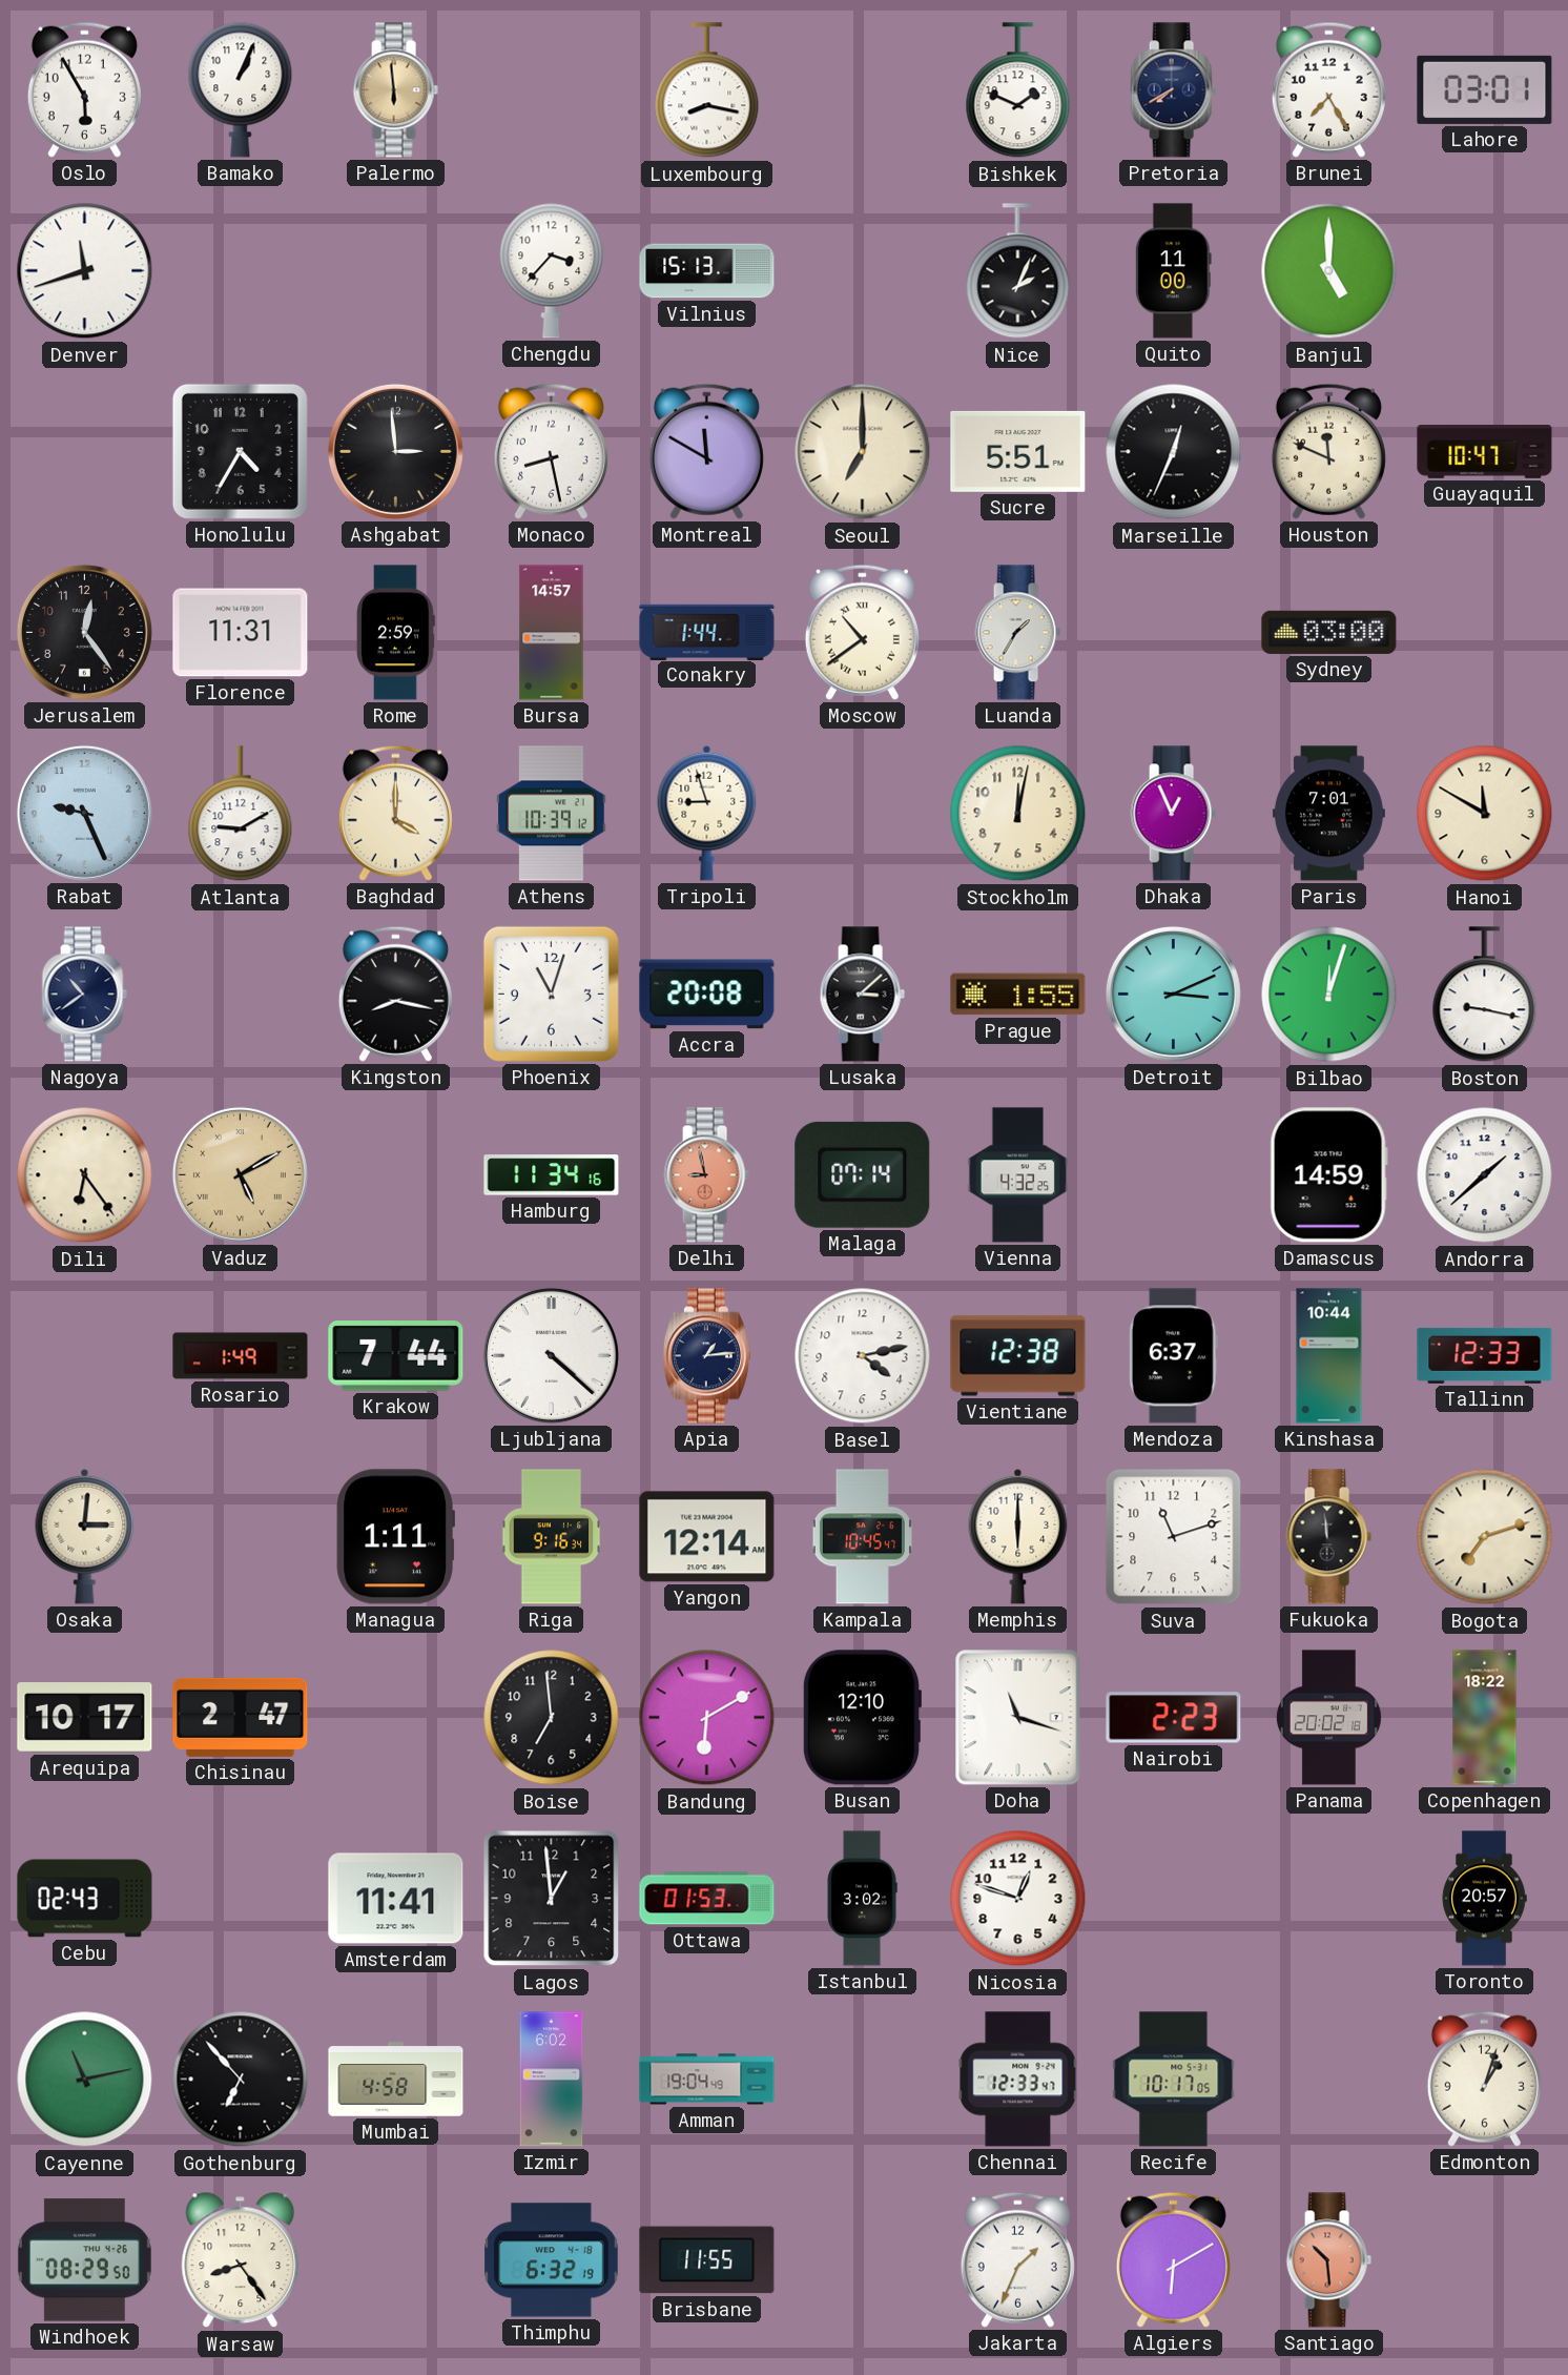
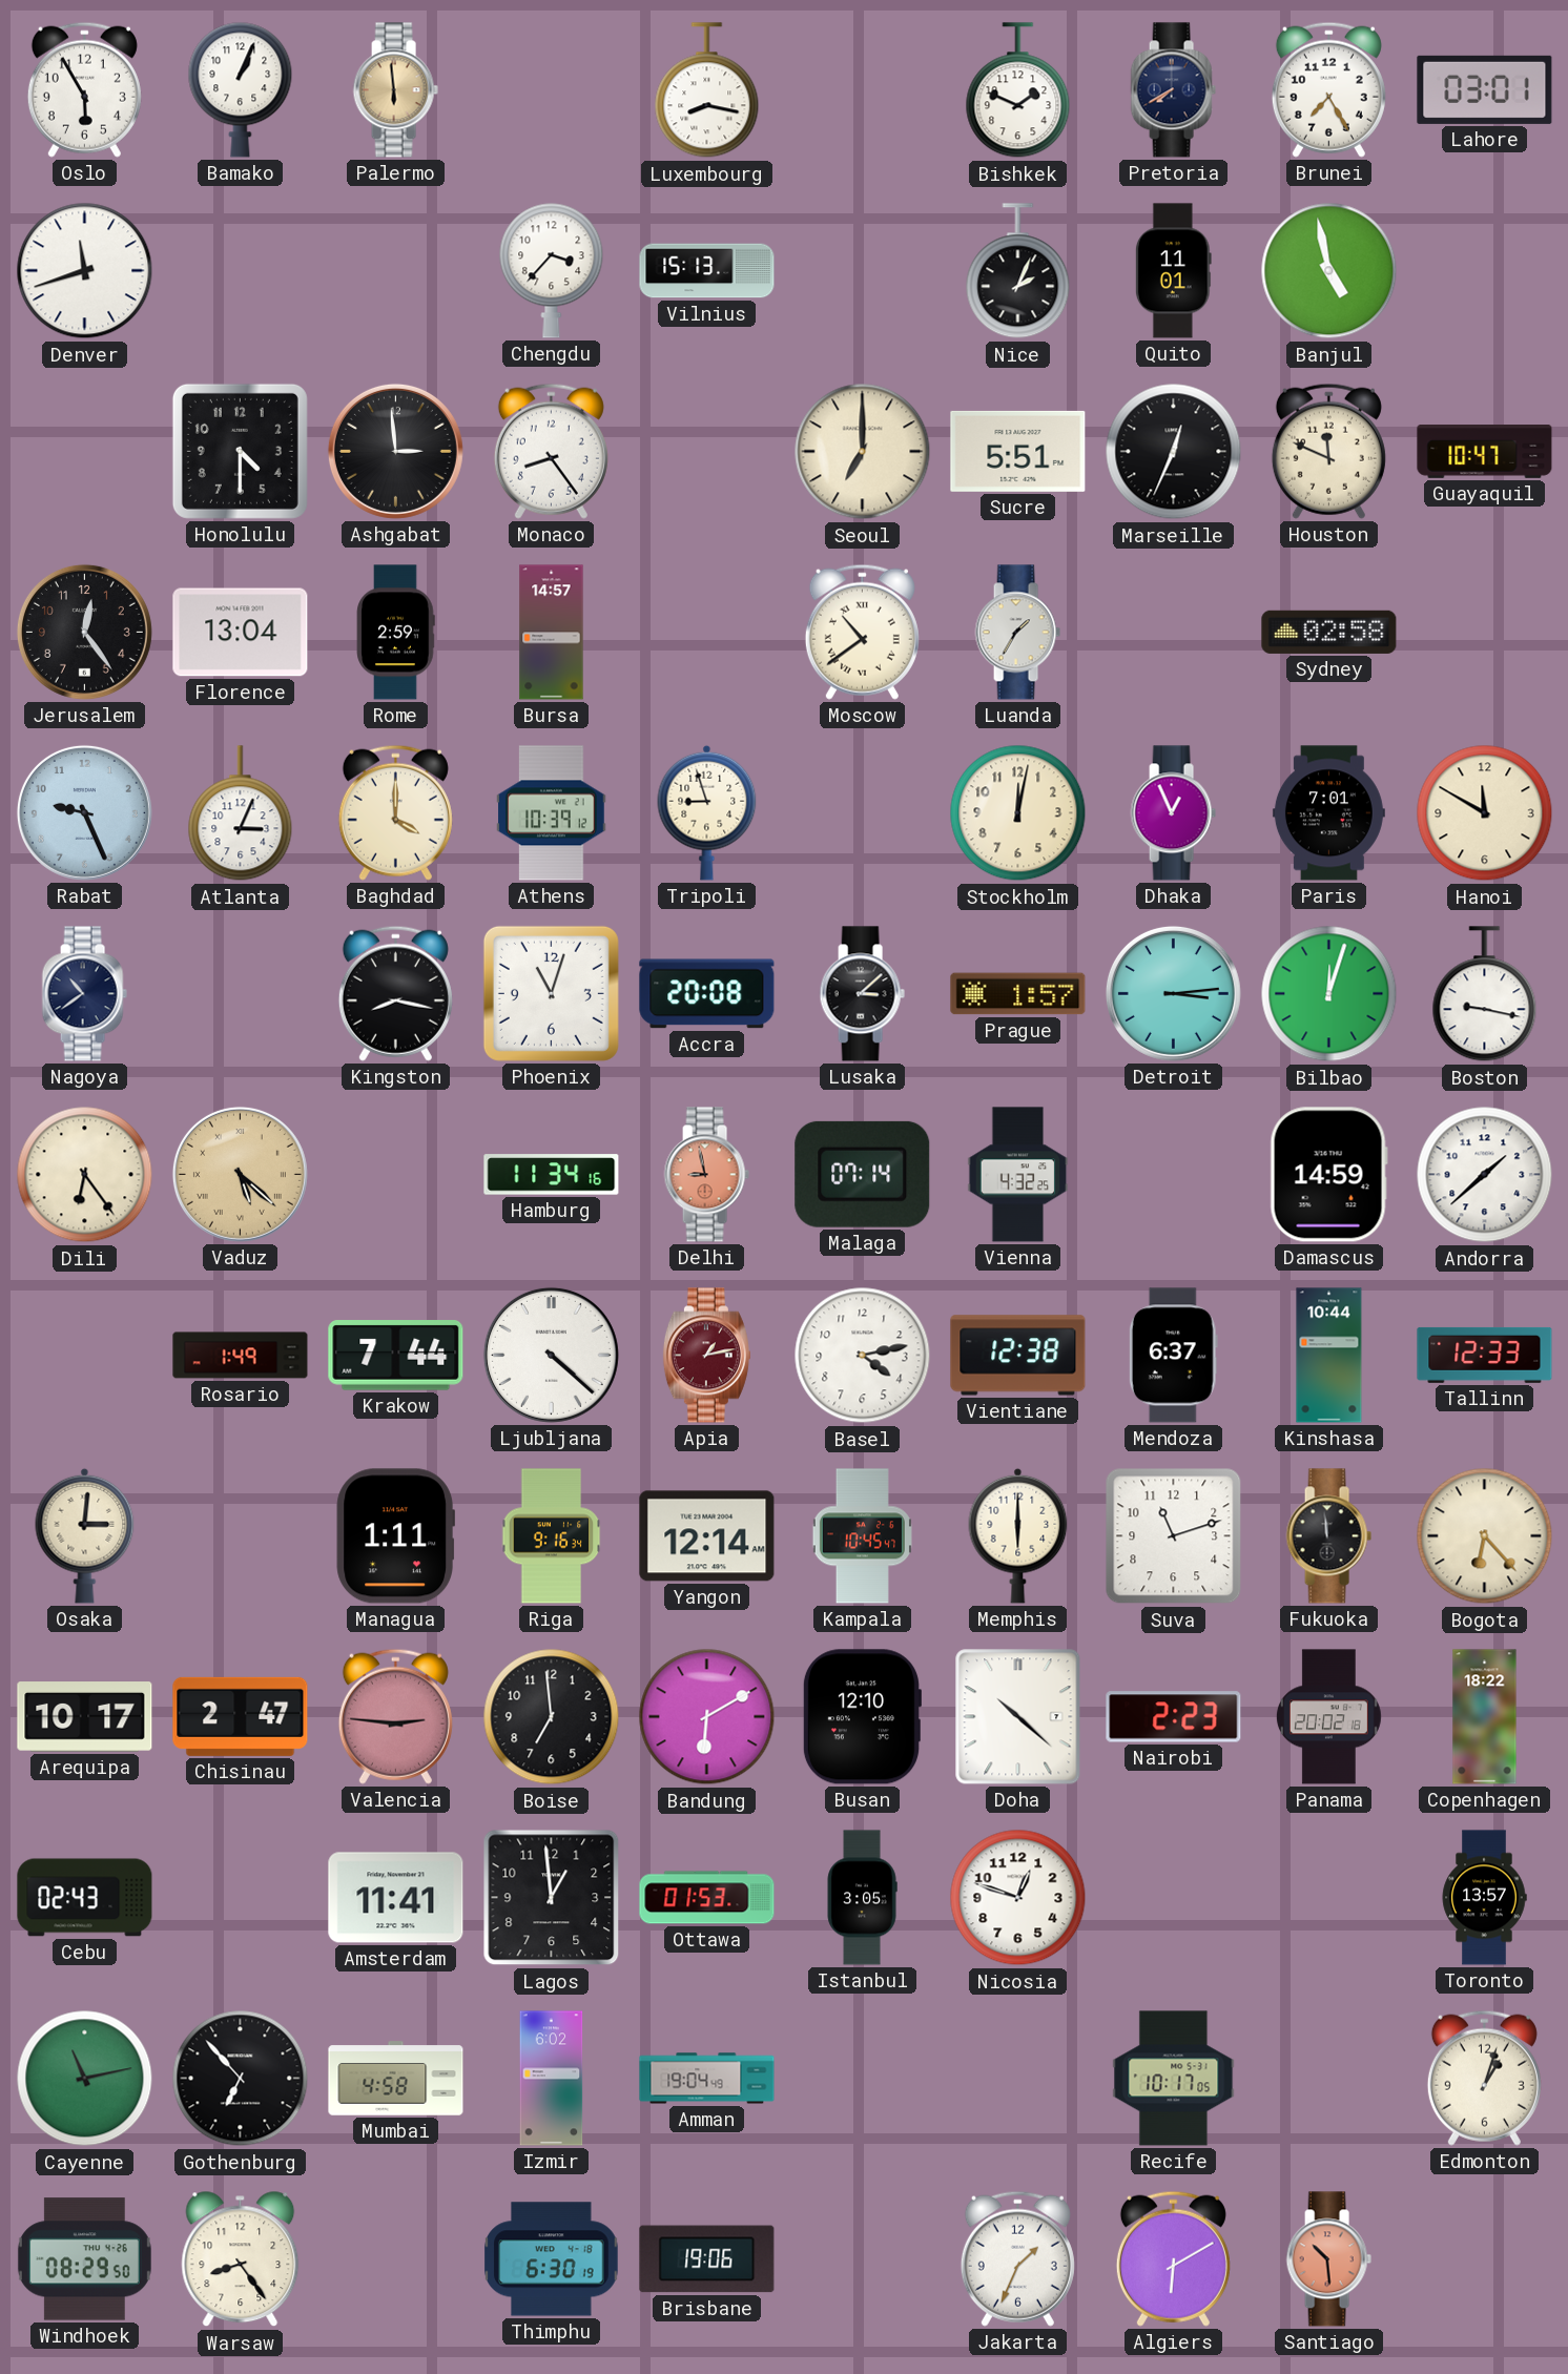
Quito: 11:00 -> 11:01
Banjul: 5:00 -> 4:58
Honolulu: 4:35 -> 4:30
Monaco: 8:28 -> 8:24
Montreal: 11:50 -> none
Florence: 11:31 -> 13:04
Conakry: 1:44 -> none
Sydney: 03:00 -> 02:58
Atlanta: 9:10 -> 3:04
Prague: 1:55 -> 1:57
Detroit: 3:11 -> 3:14
Vaduz: 5:10 -> 5:22
Apia: 1:14 -> 1:13
Apia dial: navy -> burgundy
Bogota: 7:12 -> 6:23
Valencia: none -> 2:46
Doha: 11:18 -> 10:22
Istanbul: 3:02 -> 3:05
Toronto: 20:57 -> 13:57
Chennai: 12:33 -> none
Thimphu: 6:32 -> 6:30
Brisbane: 11:55 -> 19:06
